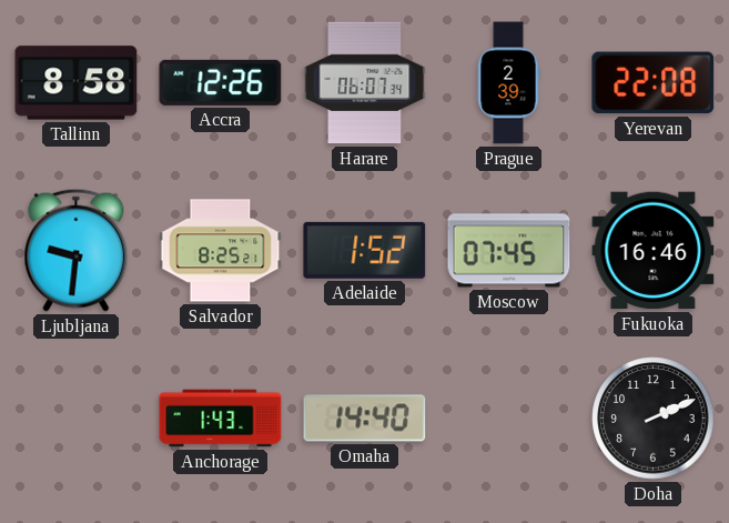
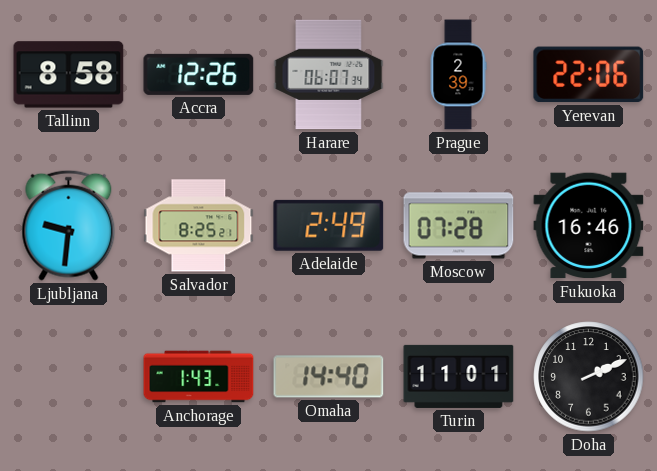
Yerevan: 22:08 -> 22:06
Adelaide: 1:52 -> 2:49
Moscow: 07:45 -> 07:28
Turin: none -> 11:01
